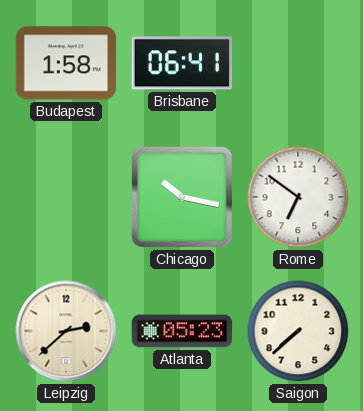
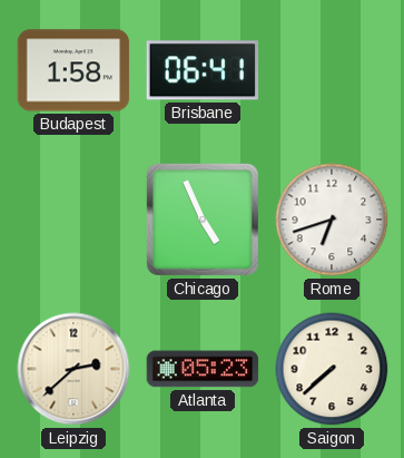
Chicago: 10:17 -> 4:56
Rome: 6:51 -> 6:42
